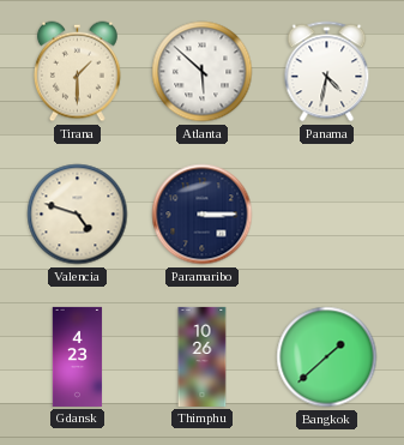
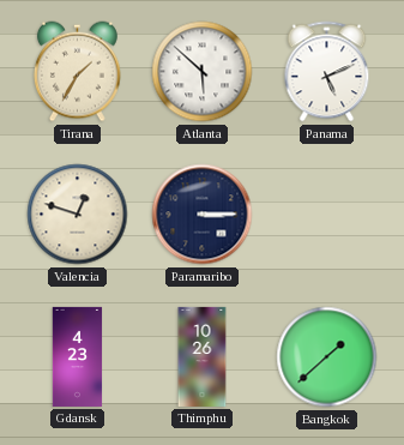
Tirana: 1:30 -> 1:35
Panama: 4:32 -> 5:11
Valencia: 4:48 -> 12:48
